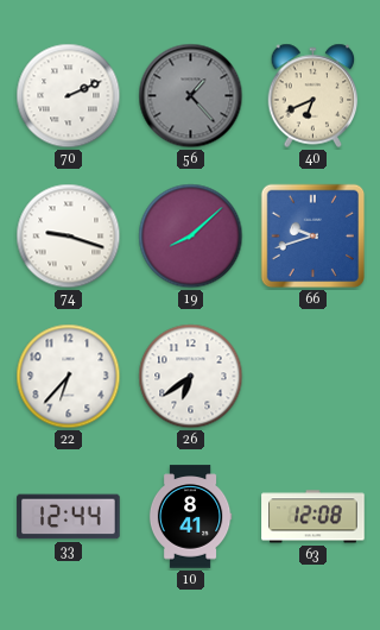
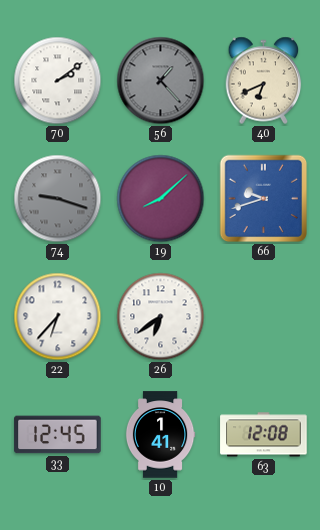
70: 2:11 -> 2:09
74 dial: white -> grey
33: 12:44 -> 12:45
10: 8:41 -> 1:41
